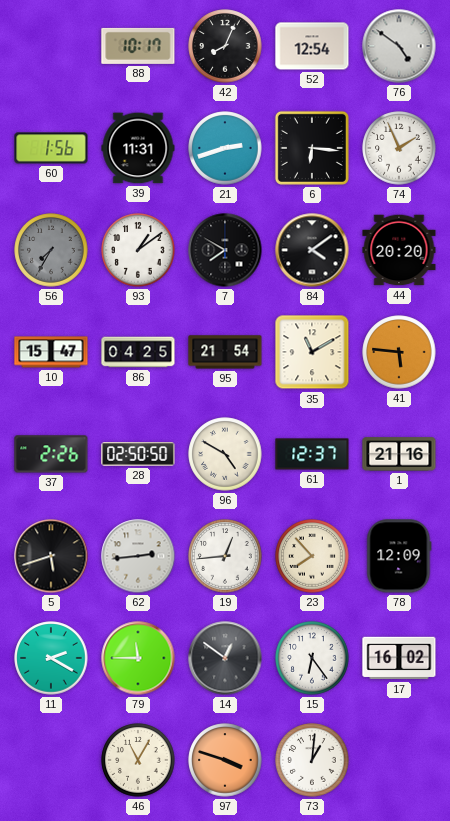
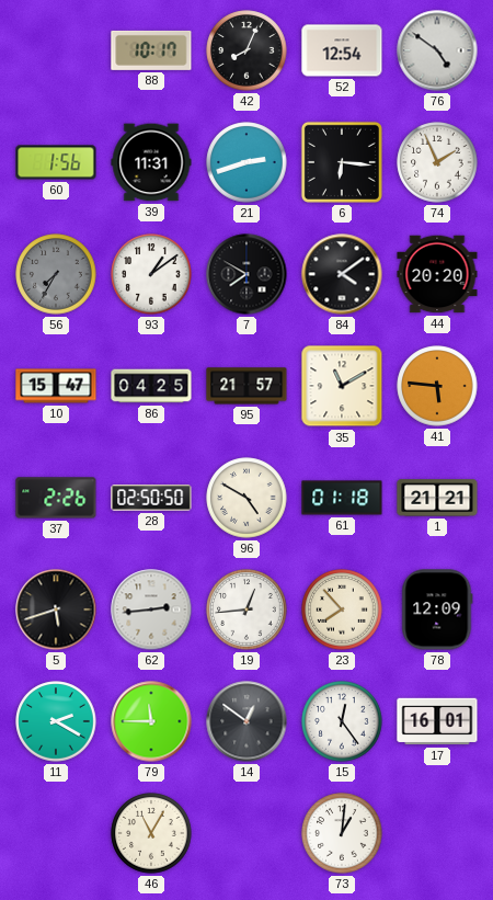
95: 21:54 -> 21:57
61: 12:37 -> 01:18
1: 21:16 -> 21:21
15: 6:24 -> 12:24
17: 16:02 -> 16:01
97: 3:48 -> none
